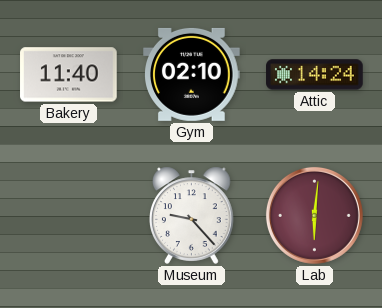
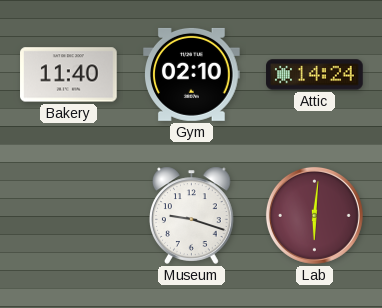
Museum: 9:23 -> 9:18
